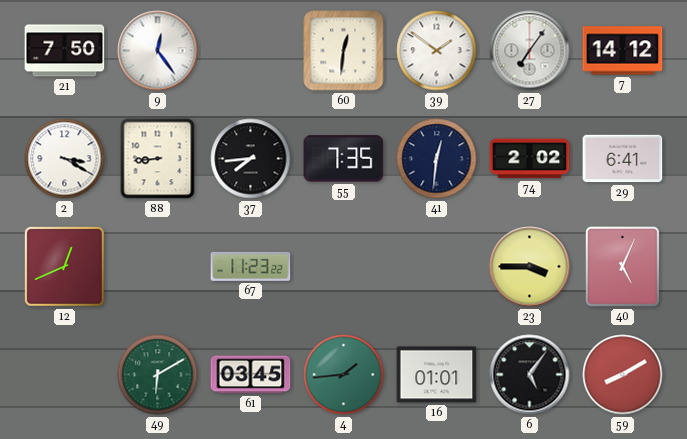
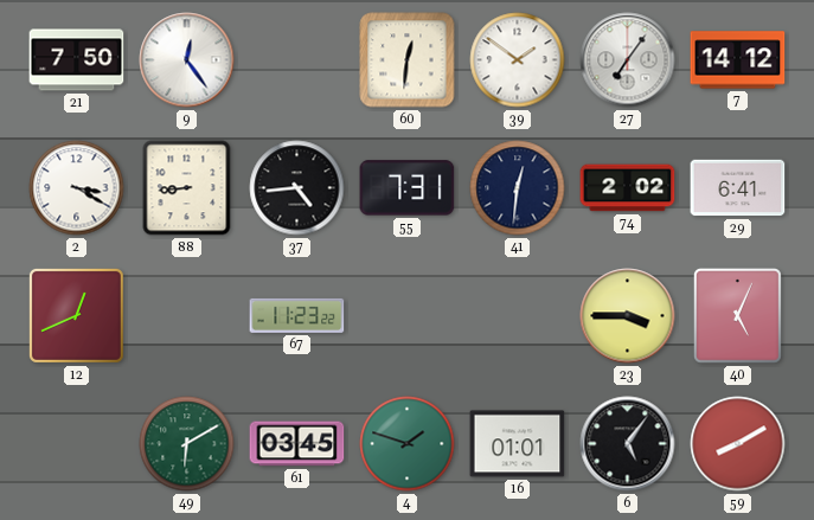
37: 7:44 -> 4:44
55: 7:35 -> 7:31
4: 1:44 -> 1:48
